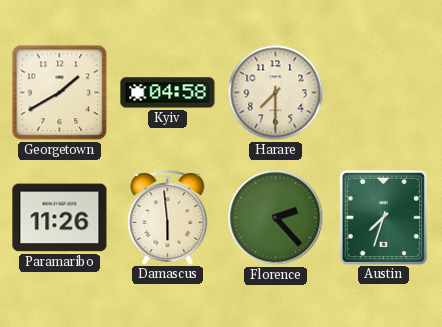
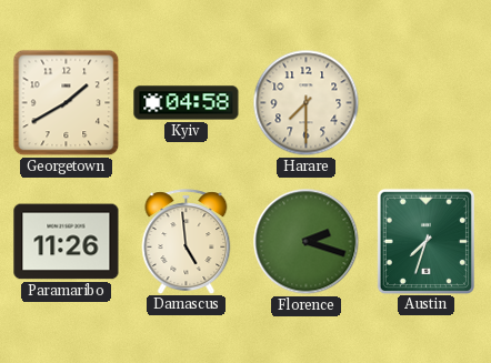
Damascus: 5:59 -> 4:59
Florence: 2:23 -> 2:18
